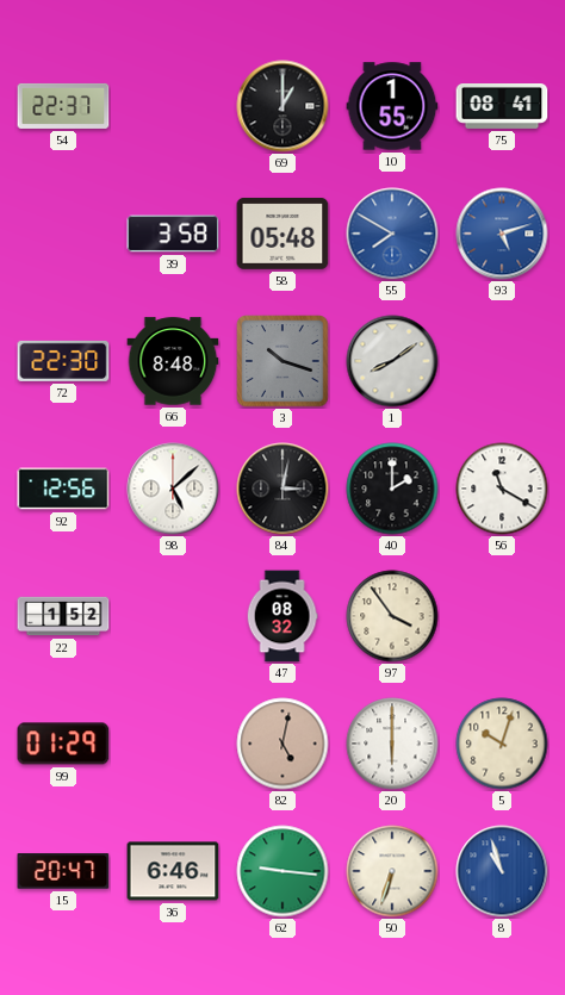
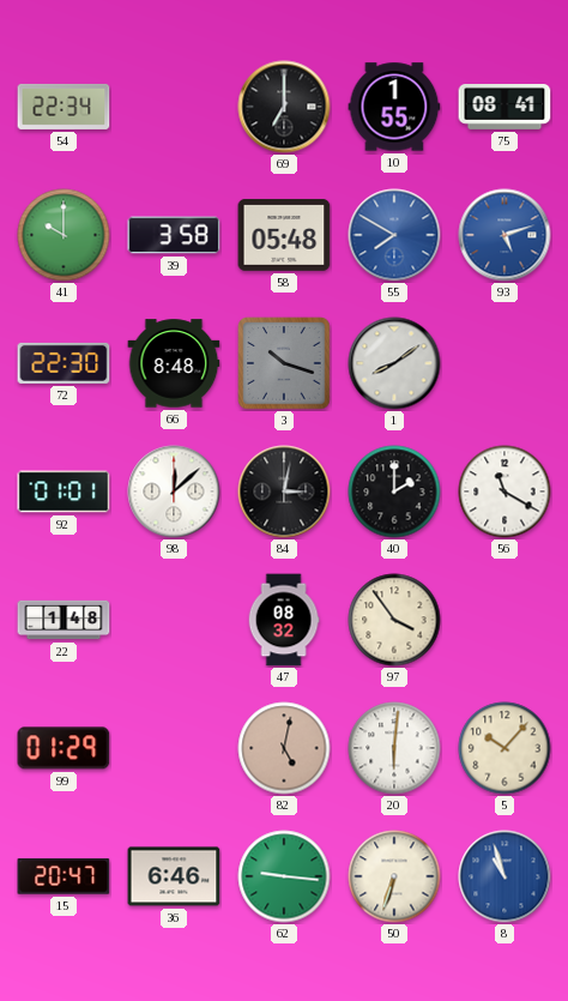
54: 22:37 -> 22:34
69: 1:00 -> 7:00
41: none -> 10:00
92: 12:56 -> 01:01
98: 5:08 -> 12:08
22: 1:52 -> 1:48
20: 6:00 -> 6:01
5: 10:03 -> 10:07
